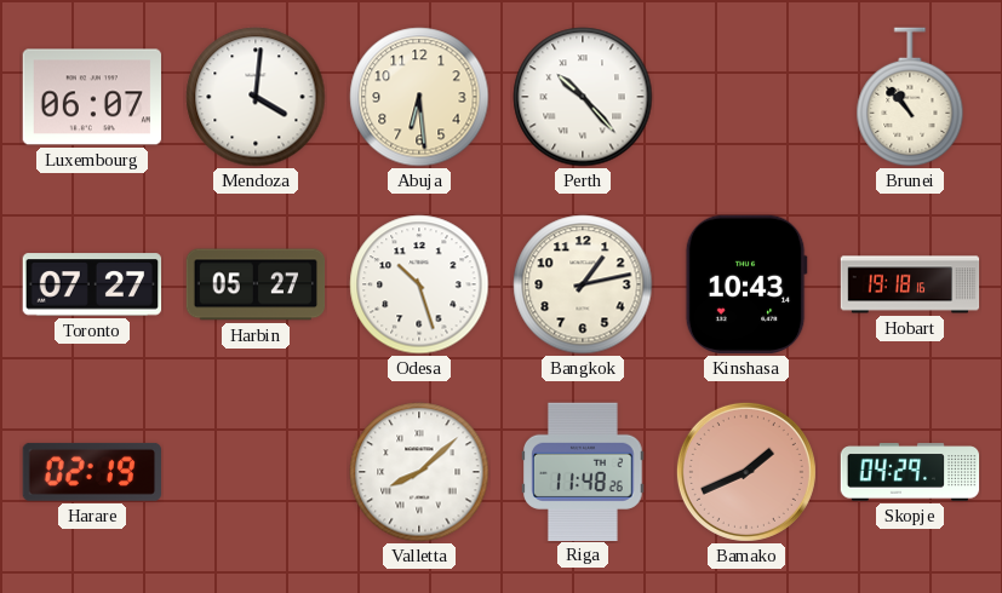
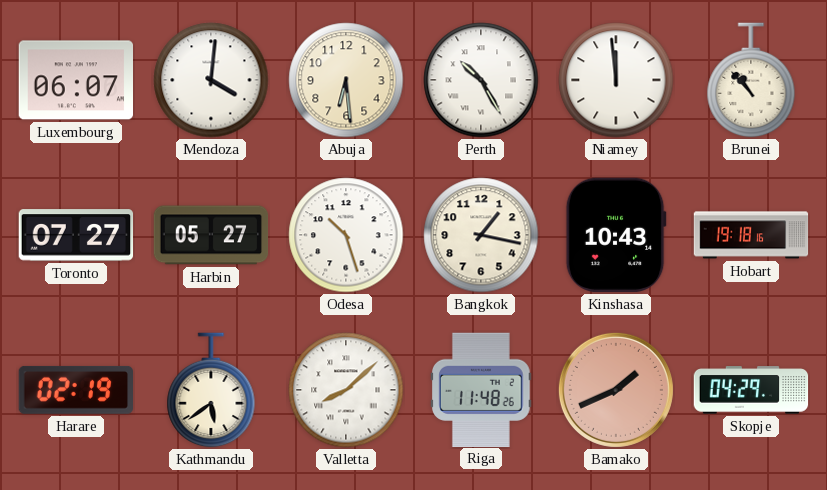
Perth: 10:23 -> 10:25
Niamey: none -> 11:59
Bangkok: 1:13 -> 1:17
Kathmandu: none -> 5:39
